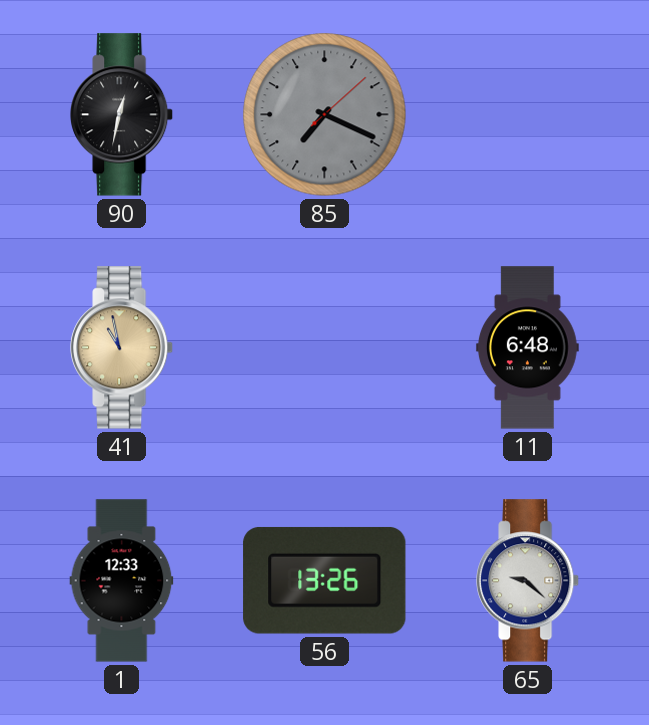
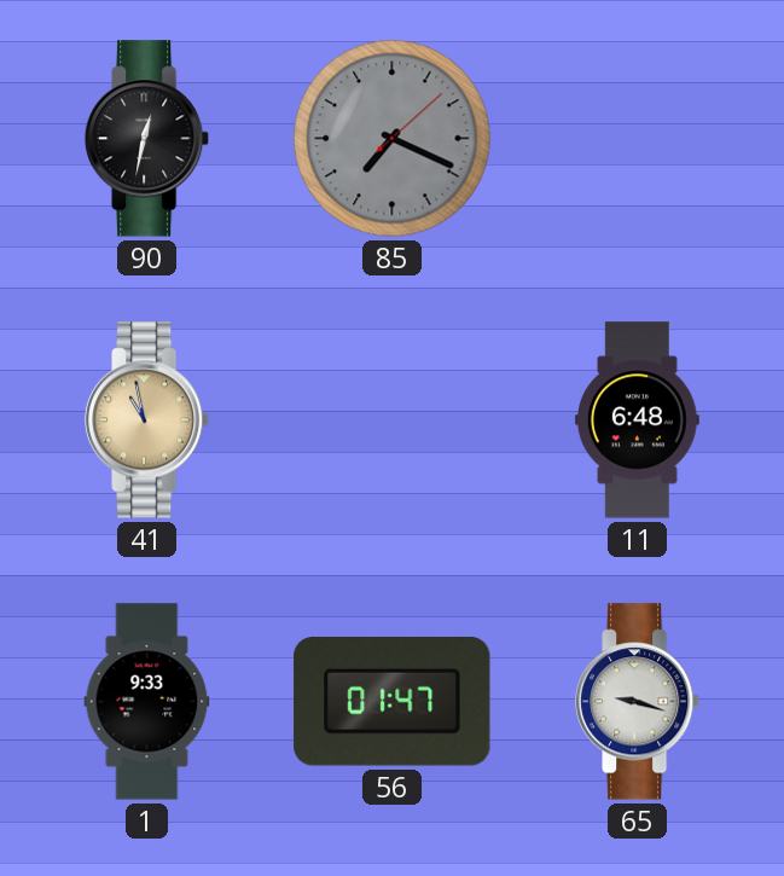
1: 12:33 -> 9:33
56: 13:26 -> 01:47
65: 9:22 -> 9:18
